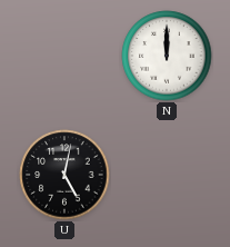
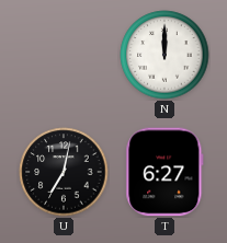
U: 5:02 -> 7:02
T: none -> 6:27
